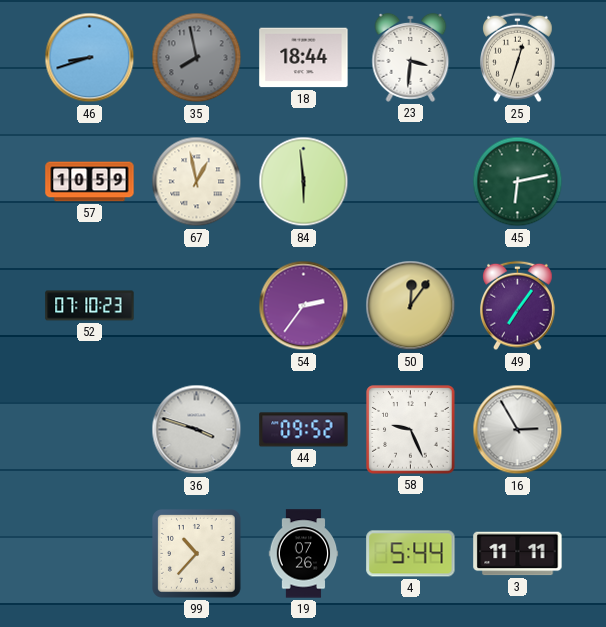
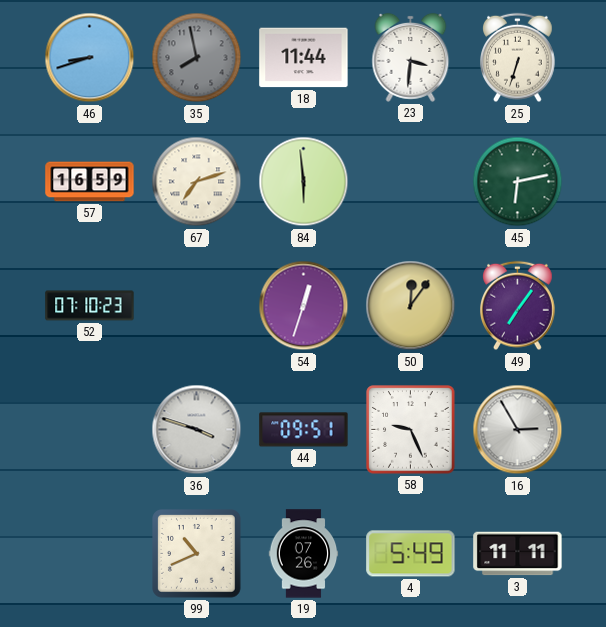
18: 18:44 -> 11:44
25: 12:33 -> 6:33
57: 10:59 -> 16:59
67: 12:58 -> 7:12
54: 2:36 -> 12:33
44: 09:52 -> 09:51
99: 10:37 -> 10:41
4: 5:44 -> 5:49
